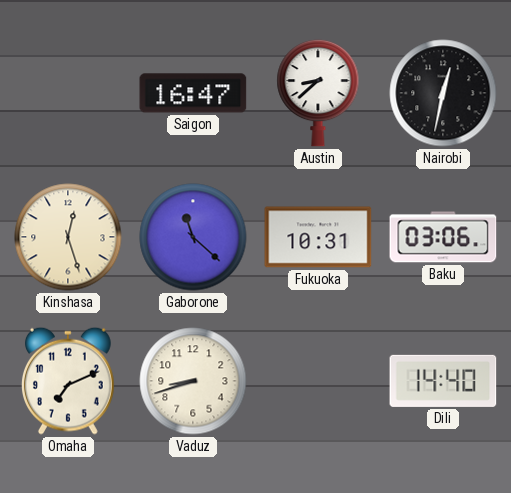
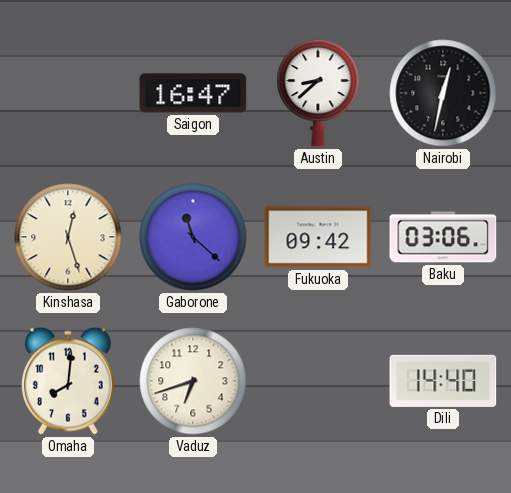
Fukuoka: 10:31 -> 09:42
Omaha: 7:11 -> 8:01
Vaduz: 8:42 -> 6:42
